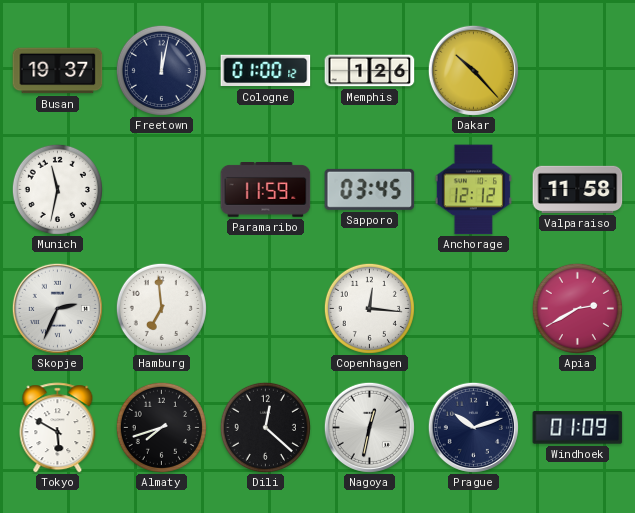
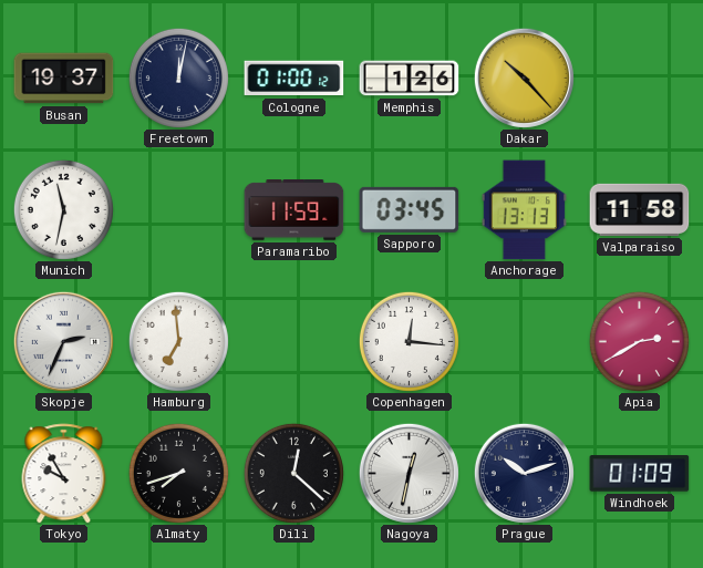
Anchorage: 12:12 -> 13:13
Tokyo: 5:50 -> 9:55
